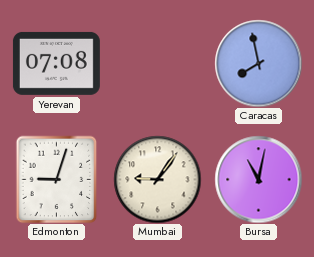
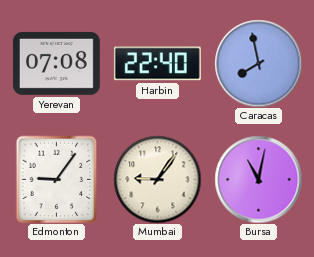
Harbin: none -> 22:40
Edmonton: 9:03 -> 9:06
